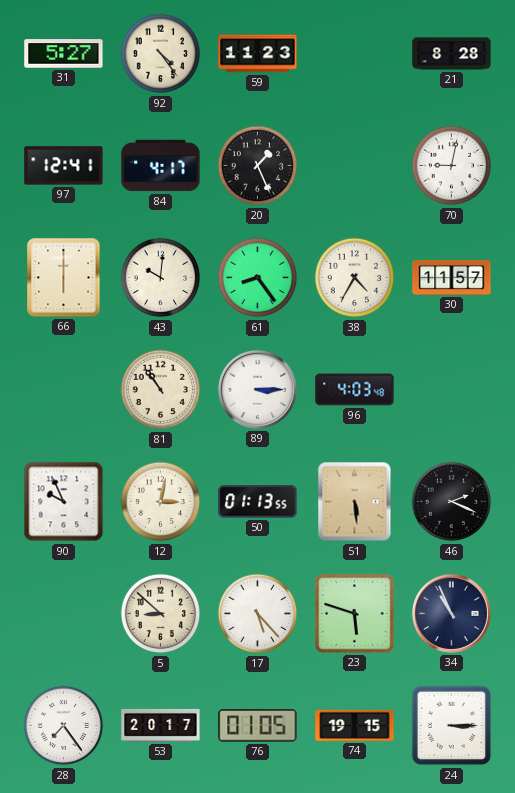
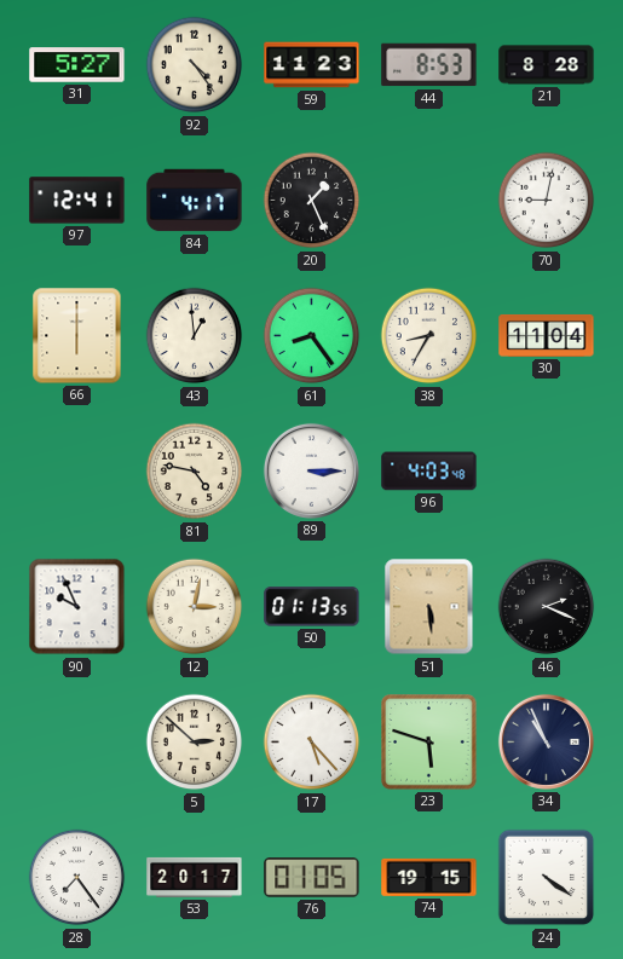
44: none -> 8:53
43: 10:01 -> 12:59
38: 4:35 -> 8:35
30: 11:57 -> 11:04
81: 10:54 -> 4:47
5: 8:52 -> 2:52
24: 3:15 -> 4:21
